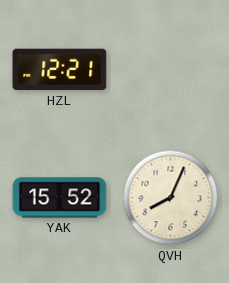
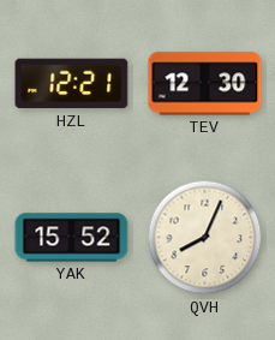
TEV: none -> 12:30
